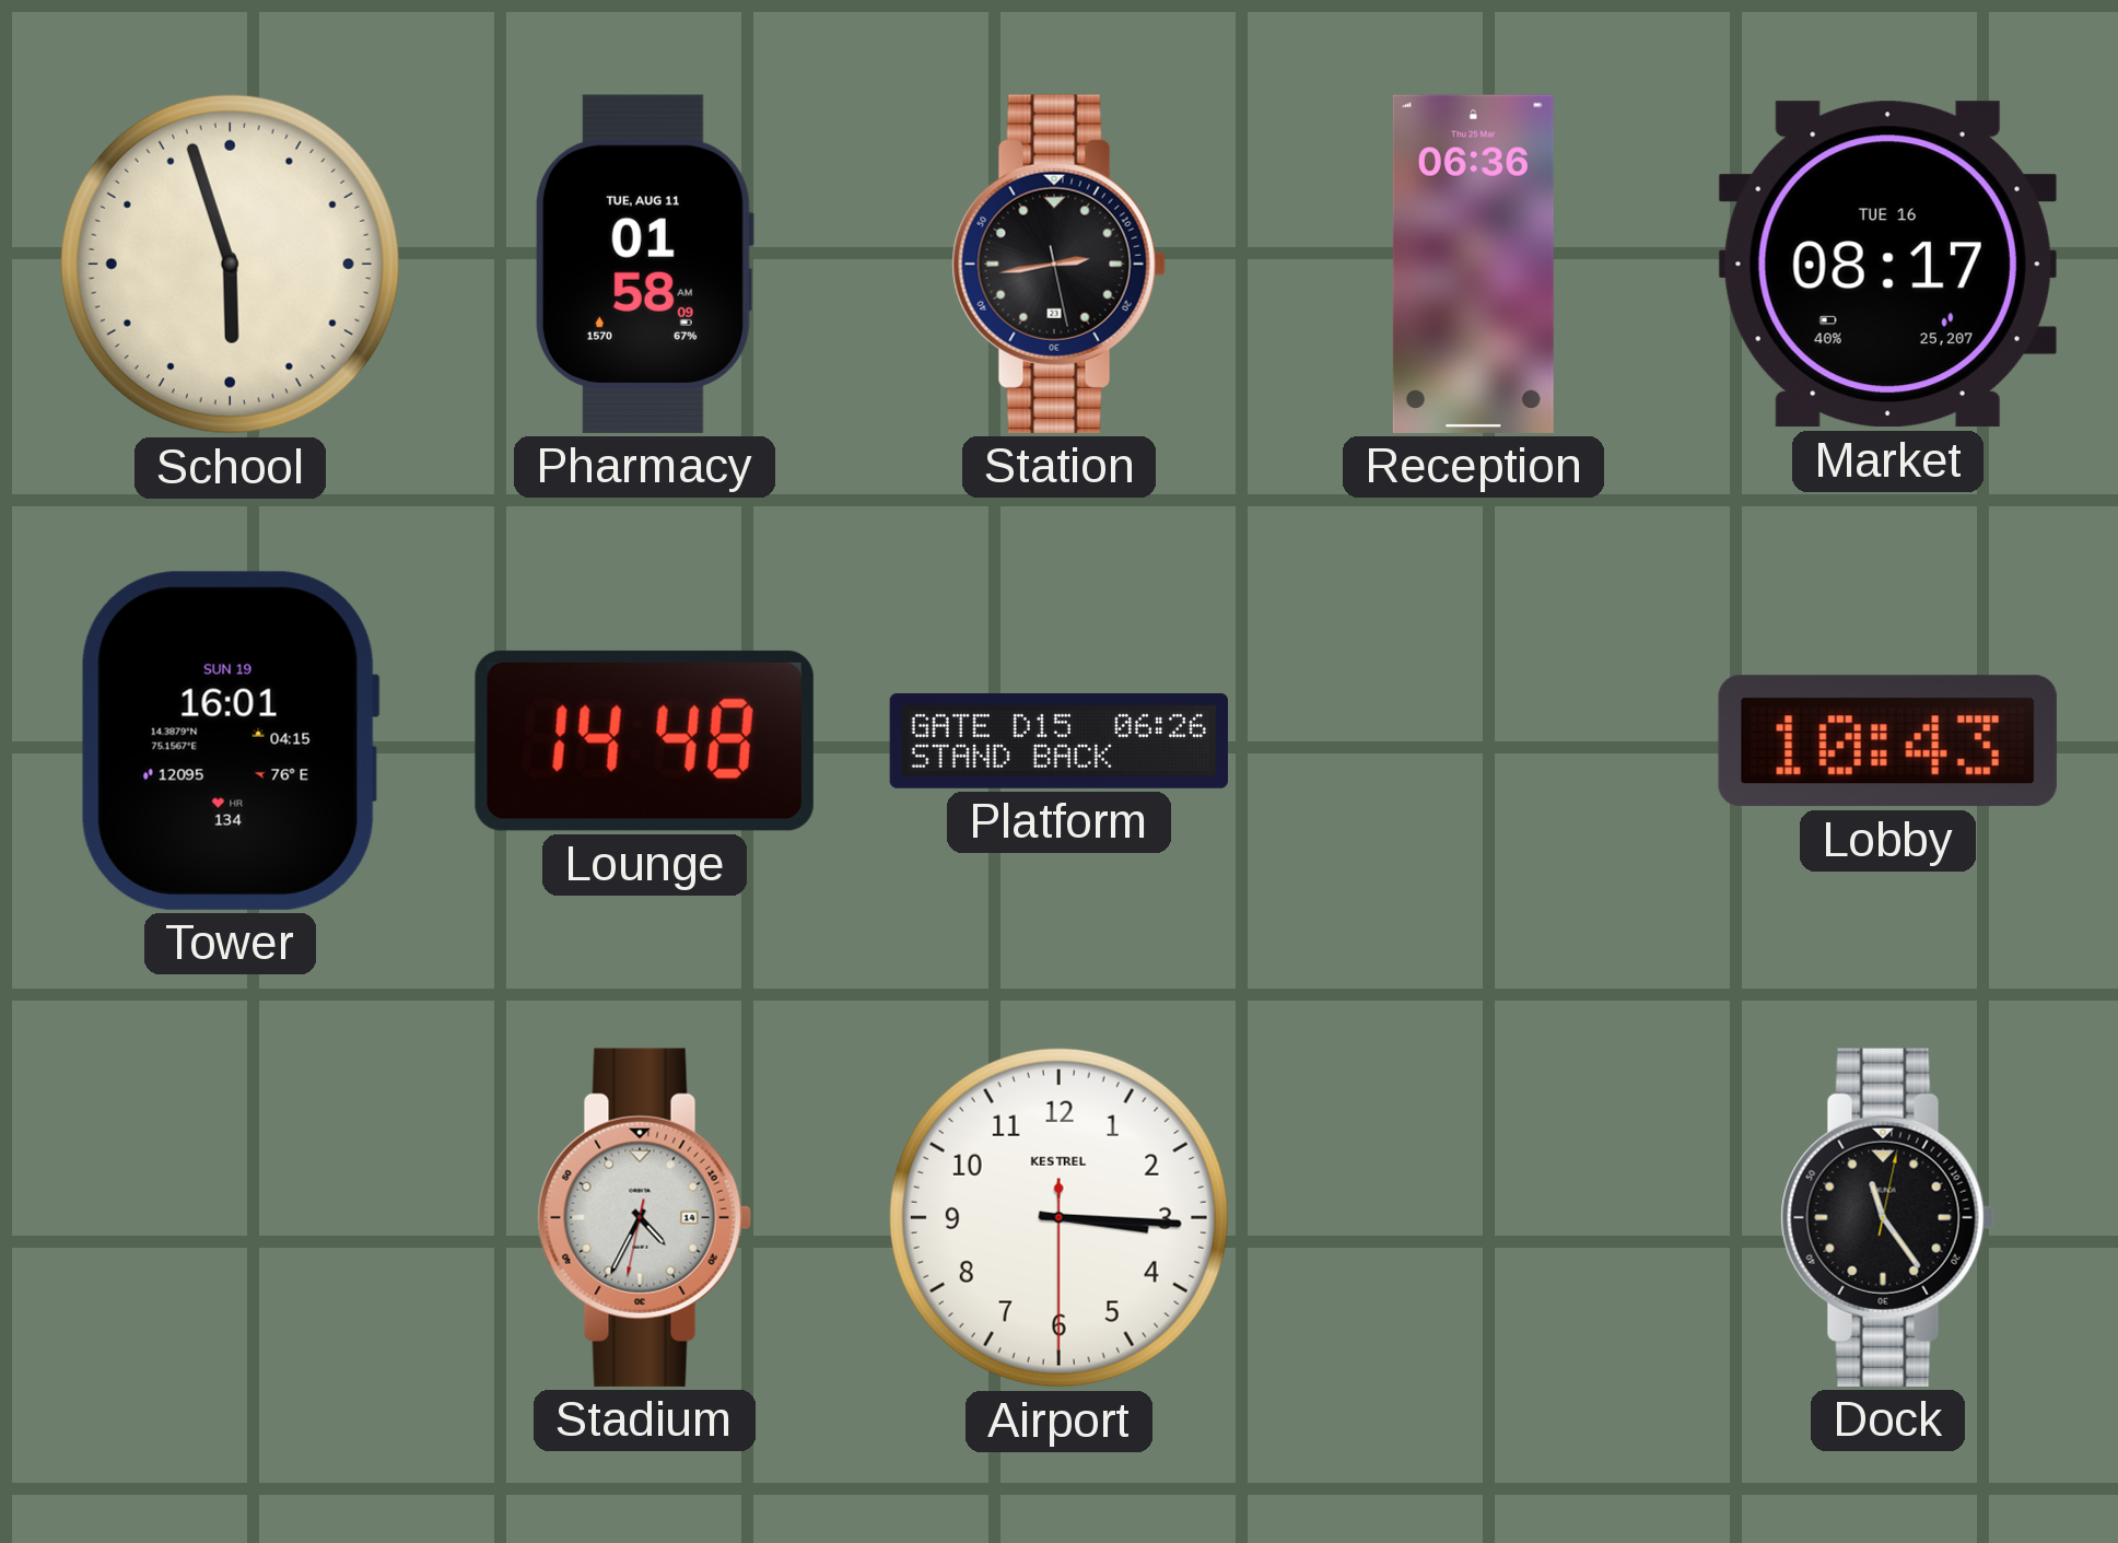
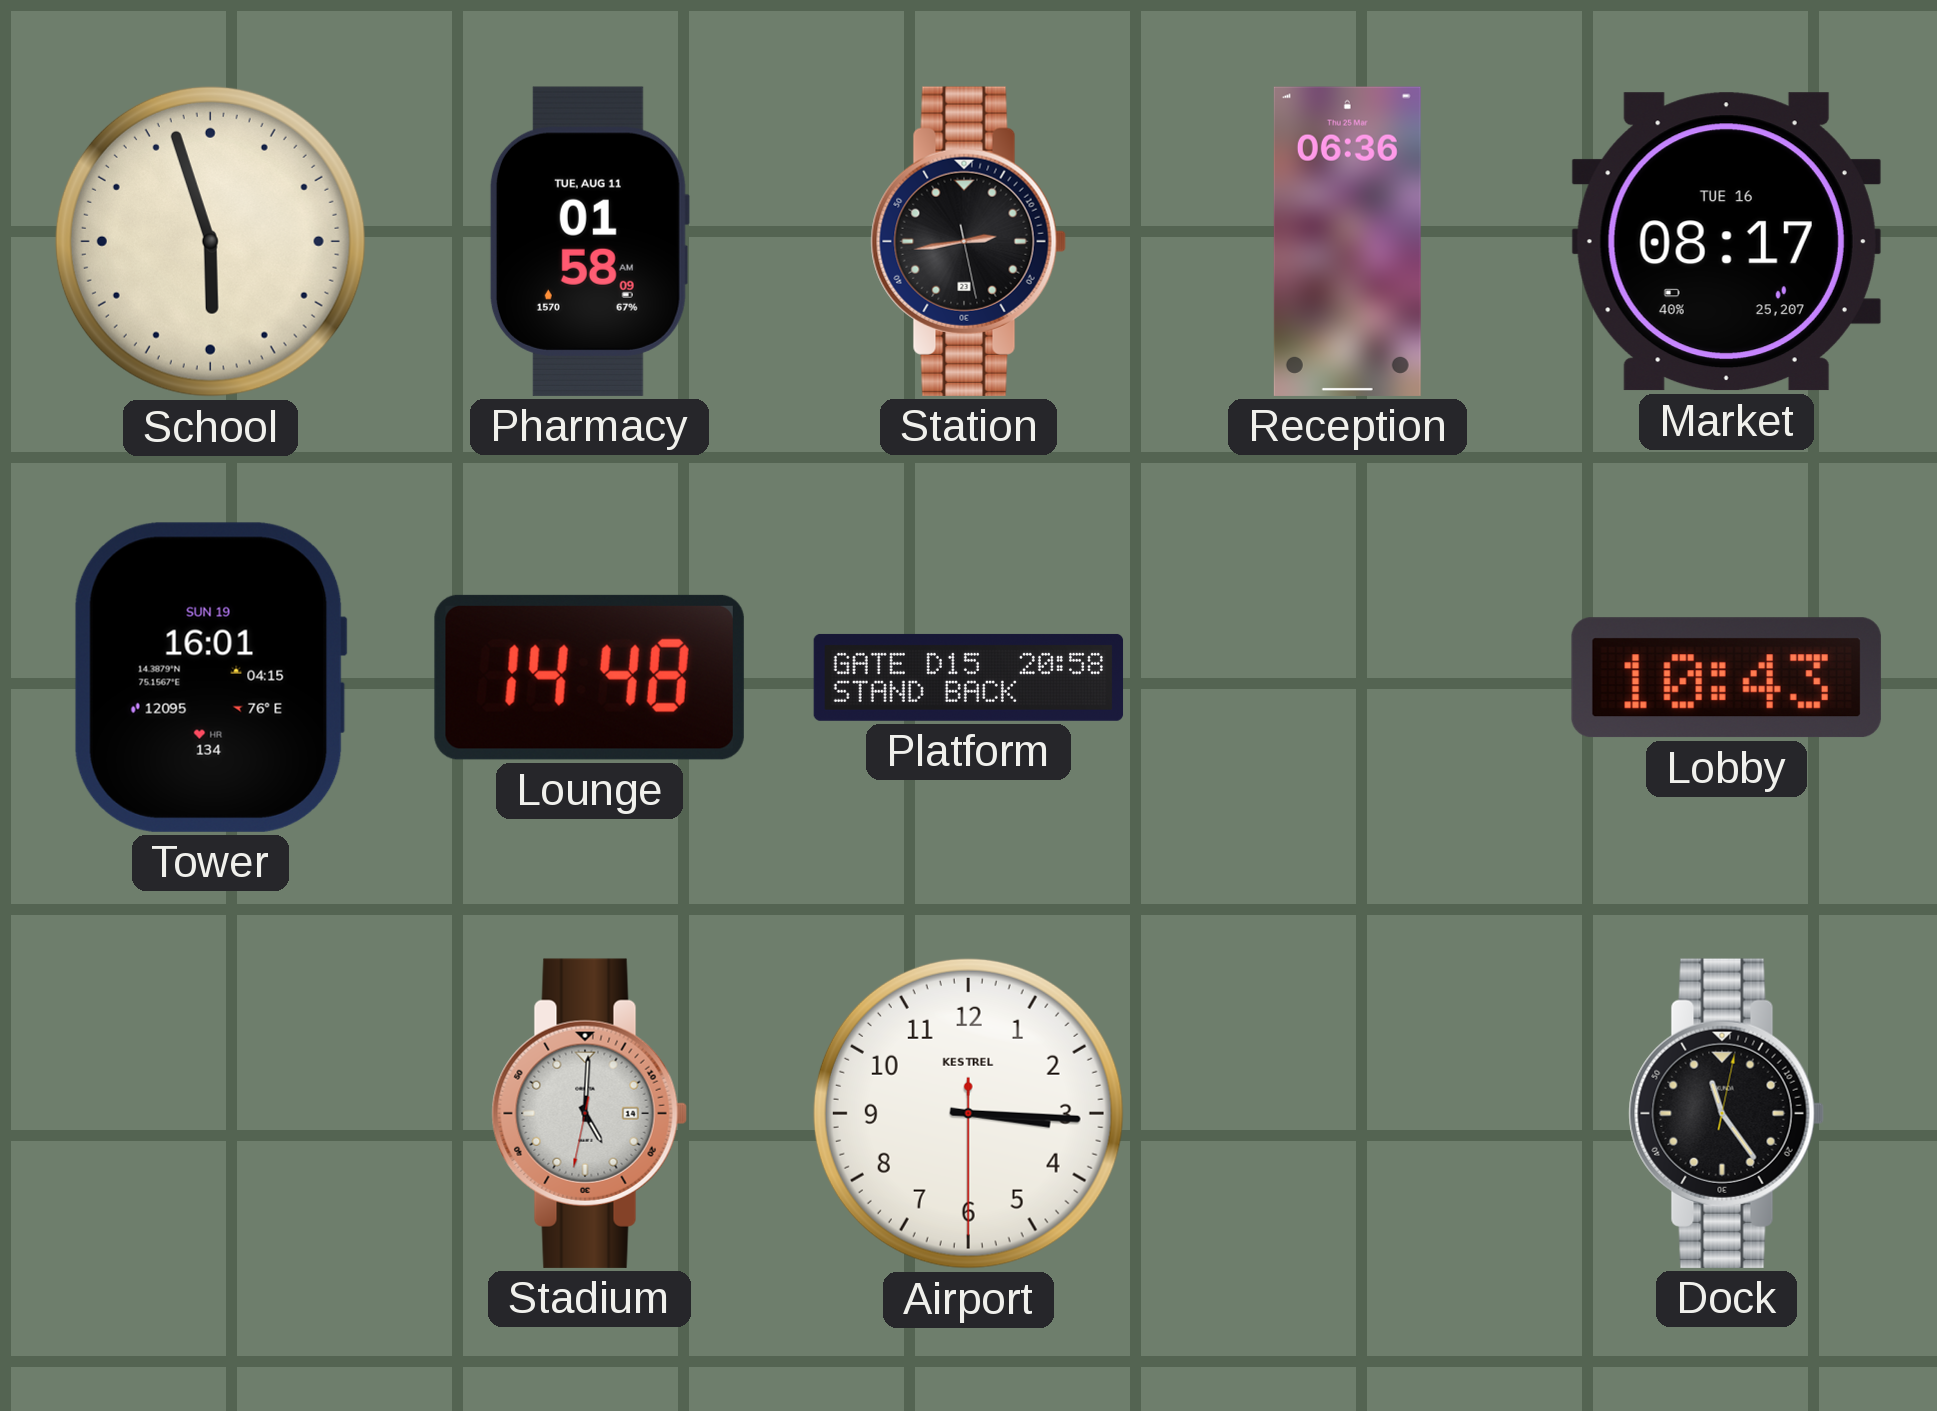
Platform: 06:26 -> 20:58
Stadium: 4:34 -> 5:00
